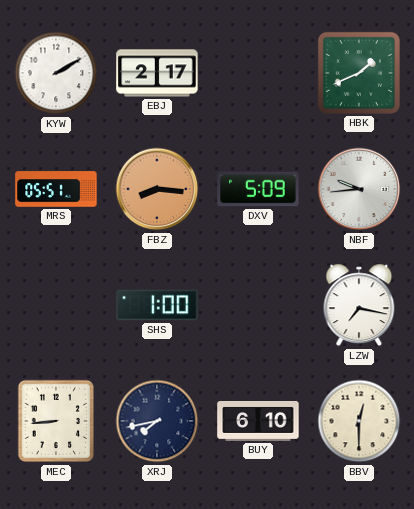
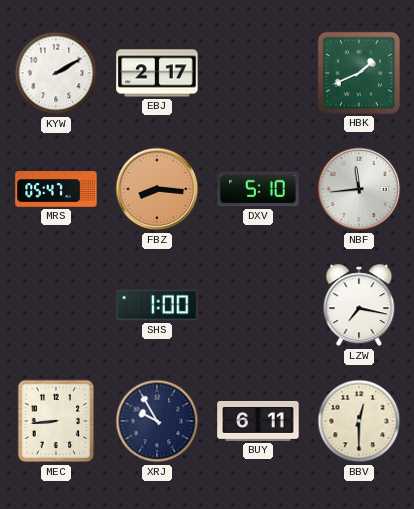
MRS: 05:51 -> 05:47
DXV: 5:09 -> 5:10
NBF: 9:44 -> 11:44
XRJ: 7:43 -> 9:55
BUY: 6:10 -> 6:11
